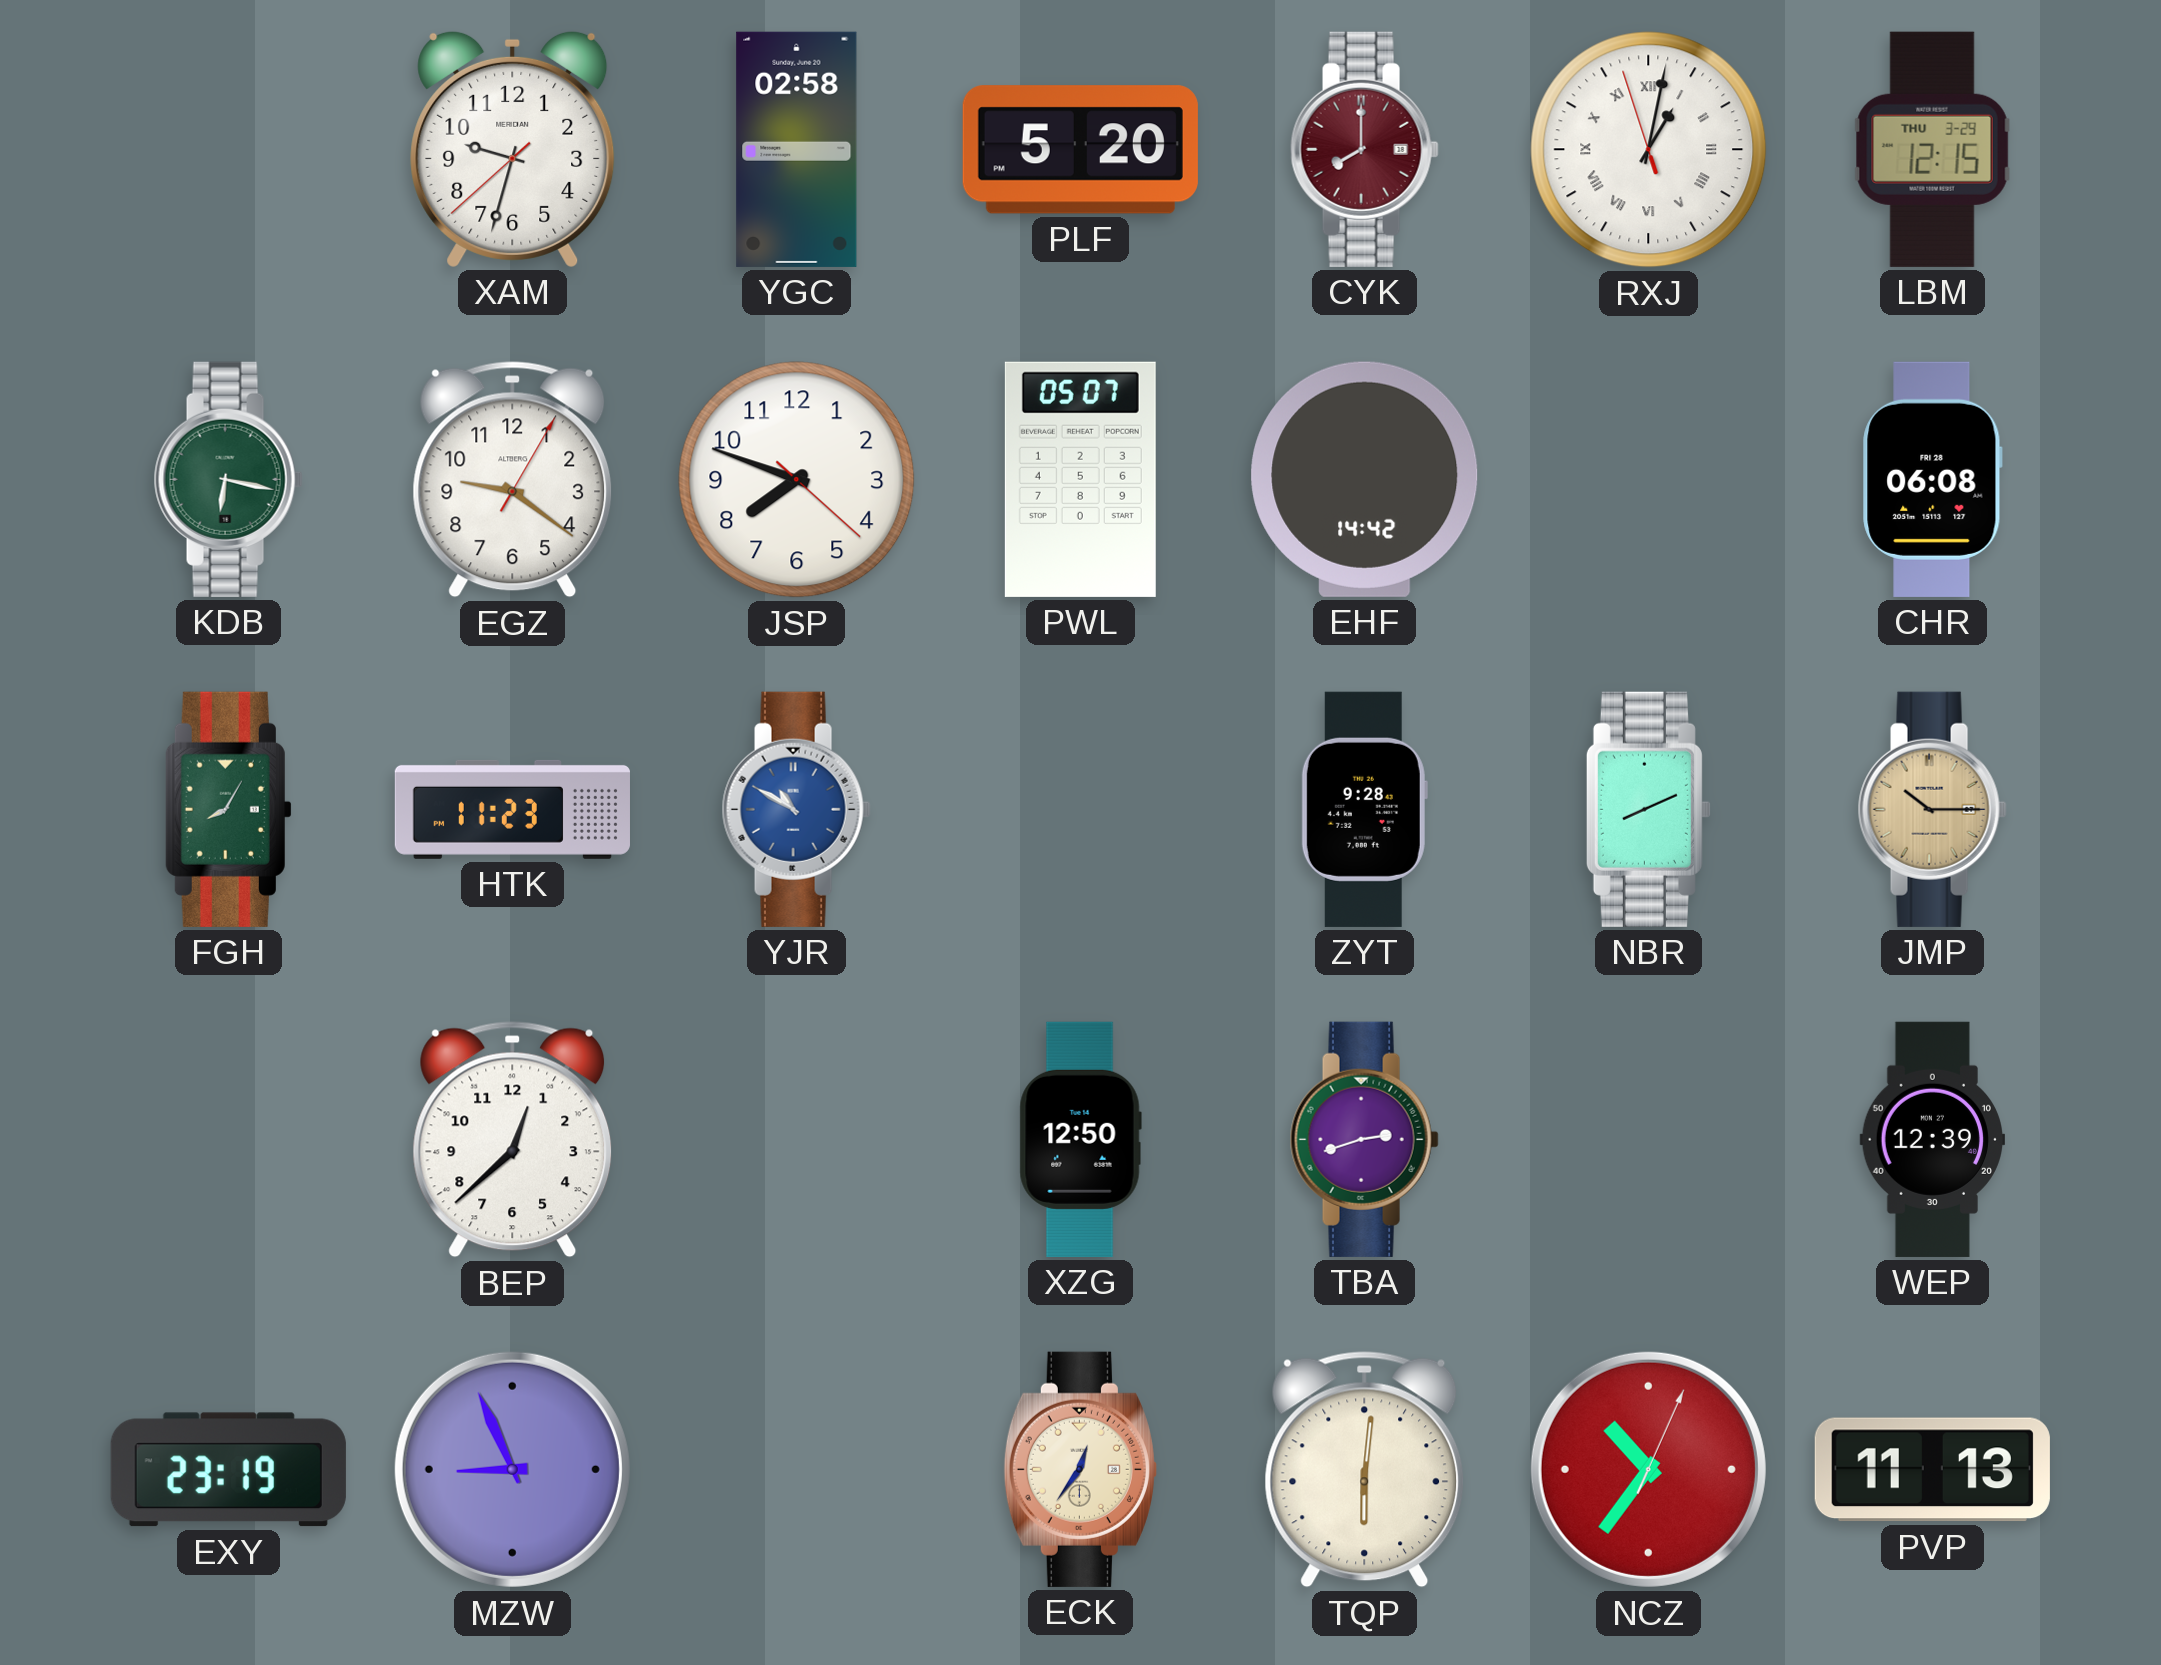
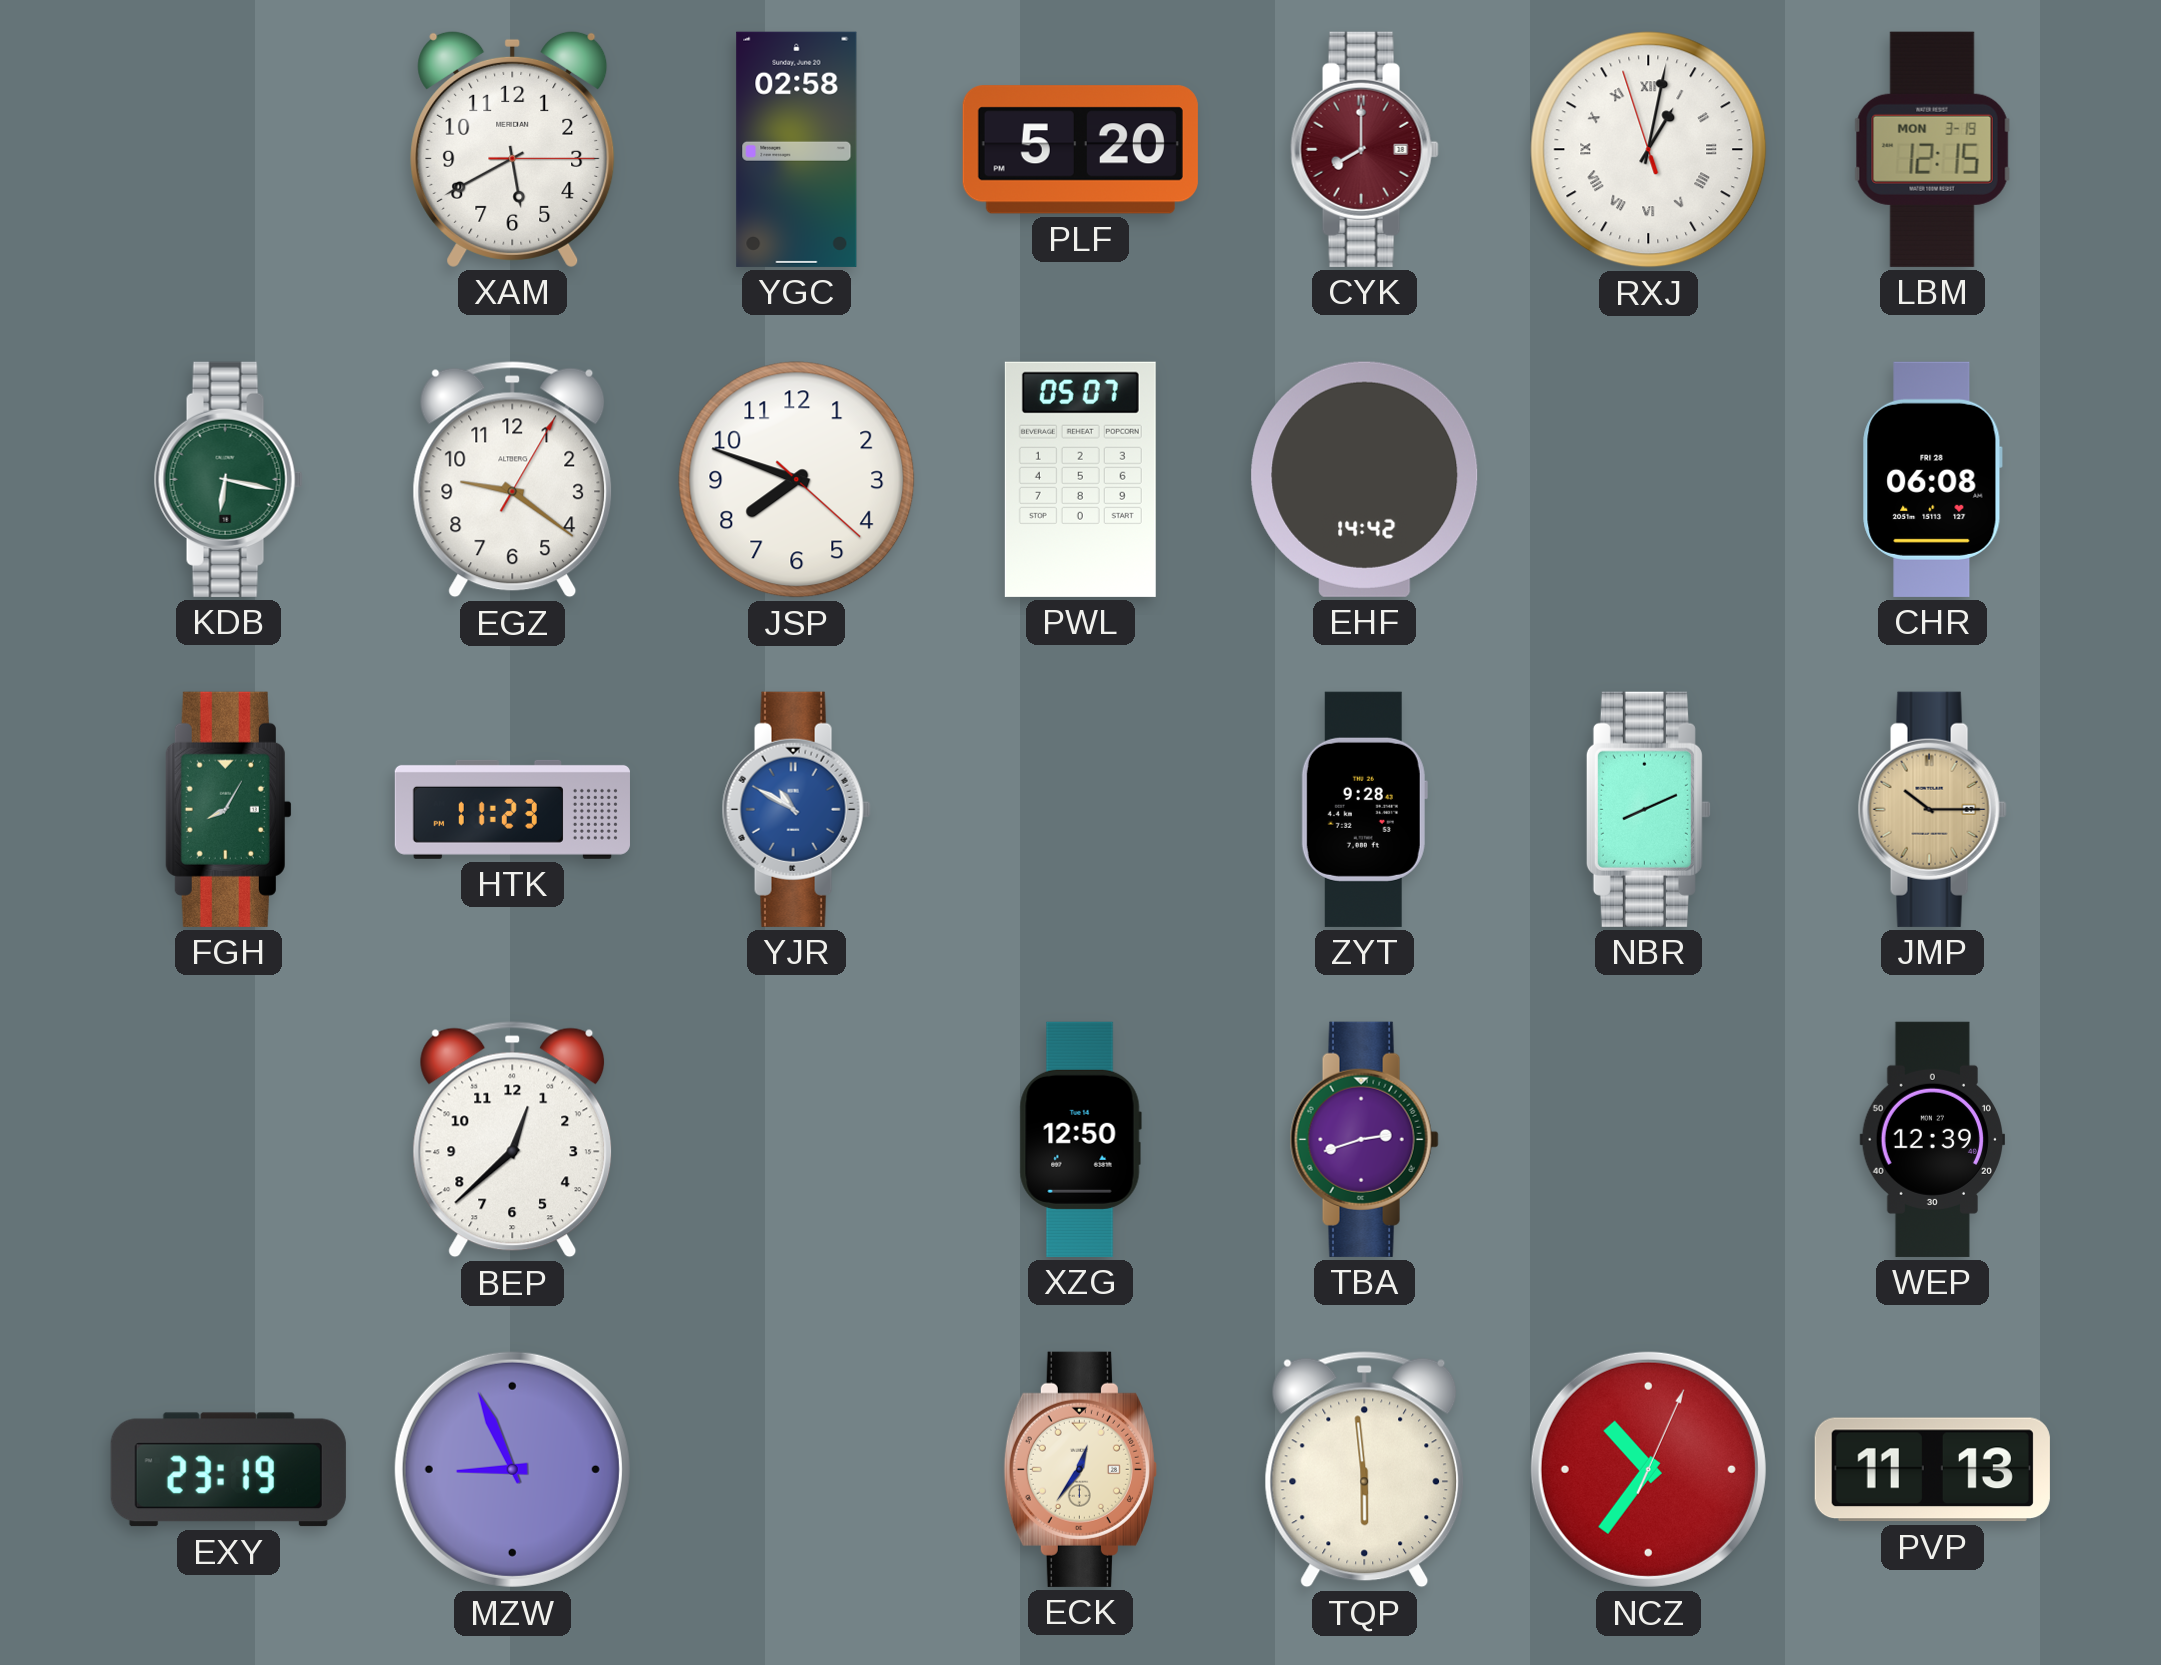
XAM: 9:32 -> 5:40
LBM date: THU 3-29 -> MON 3-19
TQP: 6:01 -> 5:59
